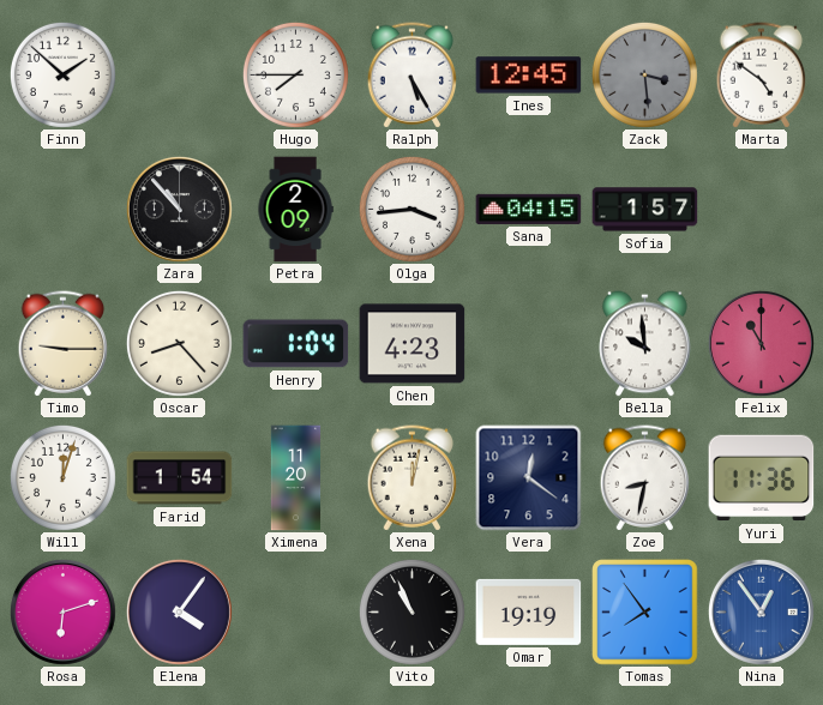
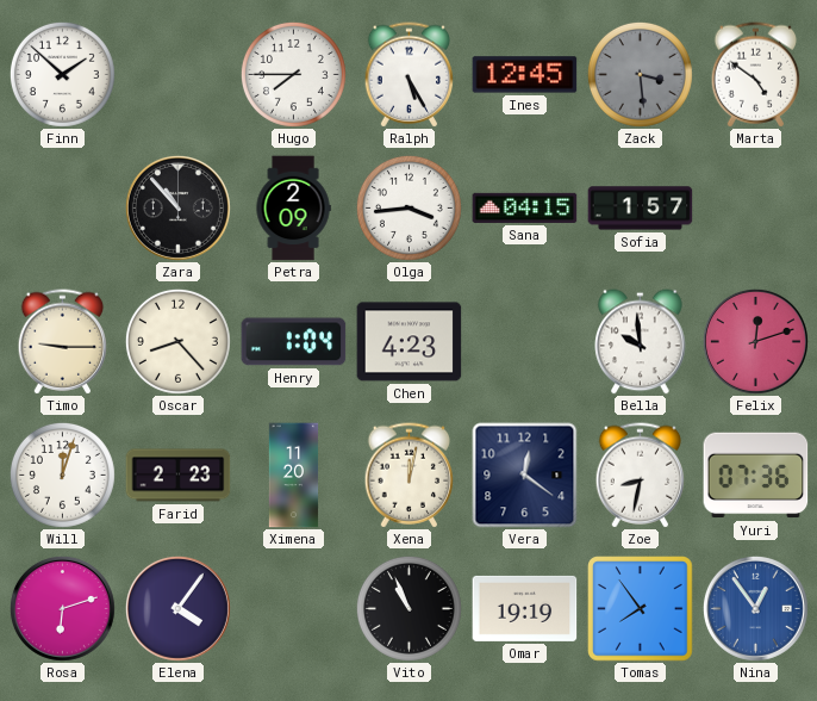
Felix: 11:00 -> 12:12
Farid: 1:54 -> 2:23
Yuri: 11:36 -> 07:36
